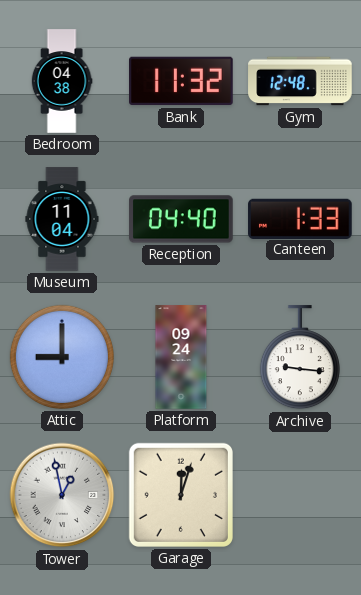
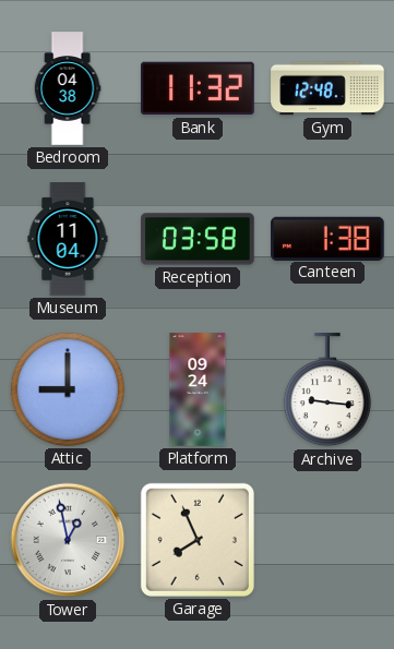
Reception: 04:40 -> 03:58
Canteen: 1:33 -> 1:38
Garage: 12:03 -> 7:56
